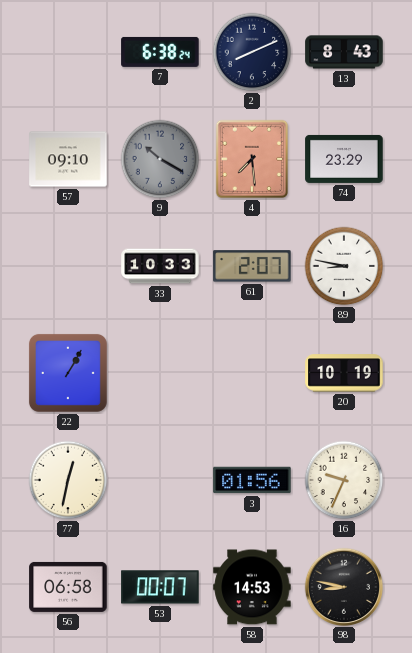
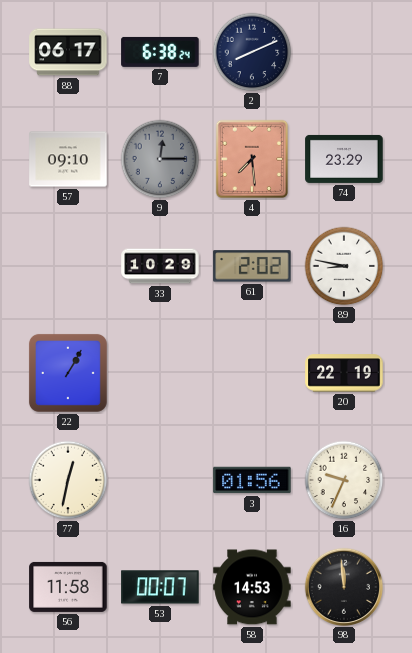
88: none -> 06:17
13: 8:43 -> none
9: 10:20 -> 12:15
33: 10:33 -> 10:29
61: 2:07 -> 2:02
20: 10:19 -> 22:19
56: 06:58 -> 11:58
98: 8:47 -> 11:59
